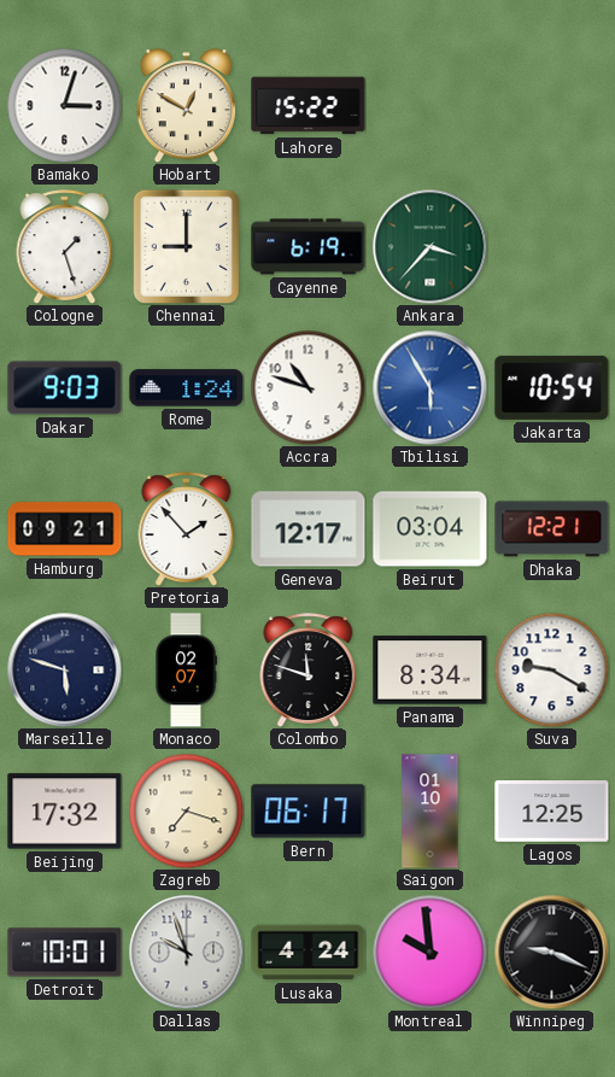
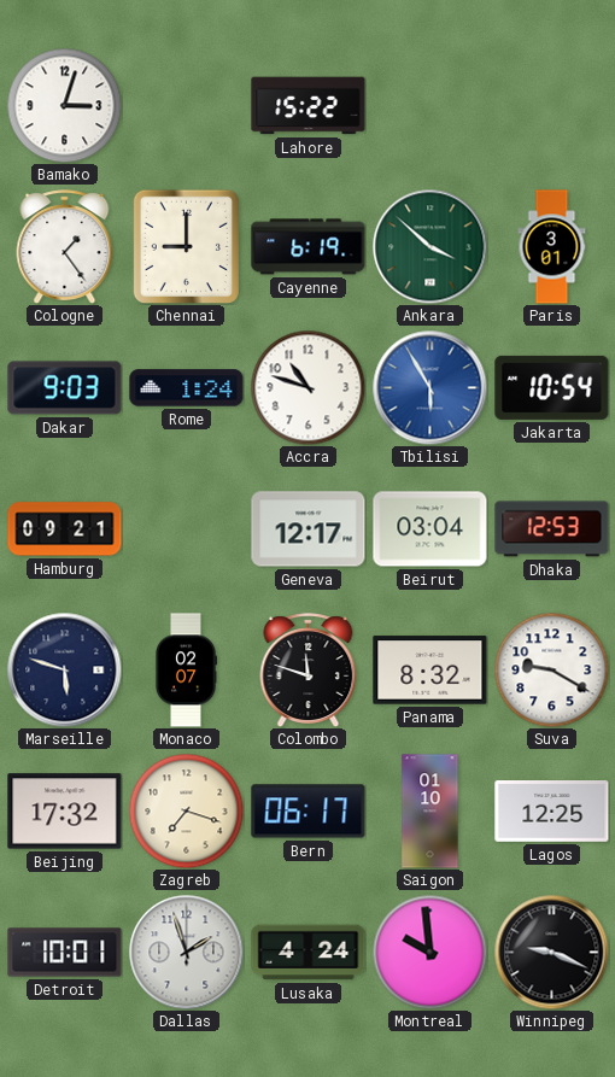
Hobart: 12:50 -> none
Cologne: 1:27 -> 1:24
Ankara: 3:37 -> 3:52
Paris: none -> 3:01
Pretoria: 1:53 -> none
Dhaka: 12:21 -> 12:53
Panama: 8:34 -> 8:32
Dallas: 9:57 -> 1:57
